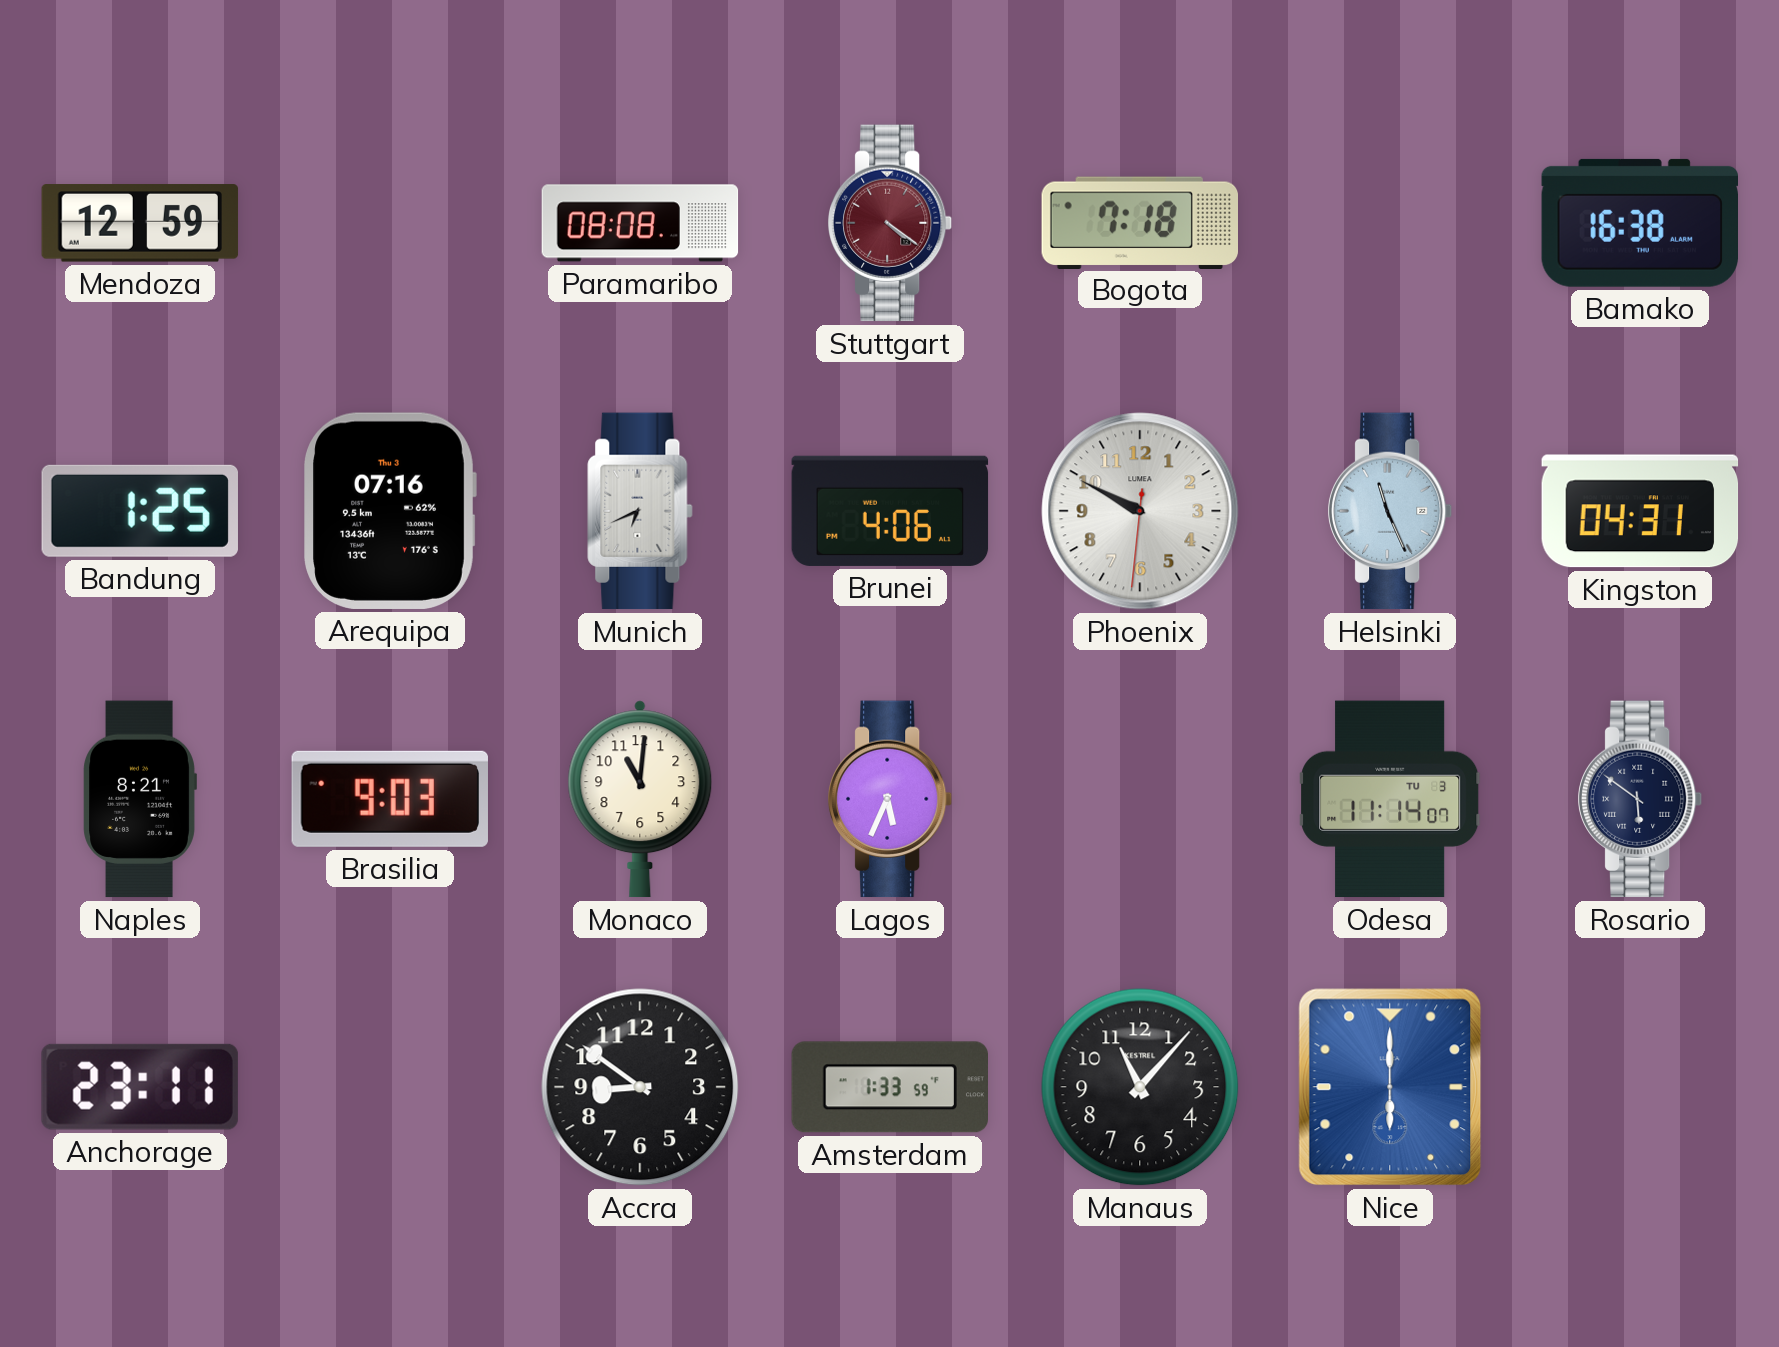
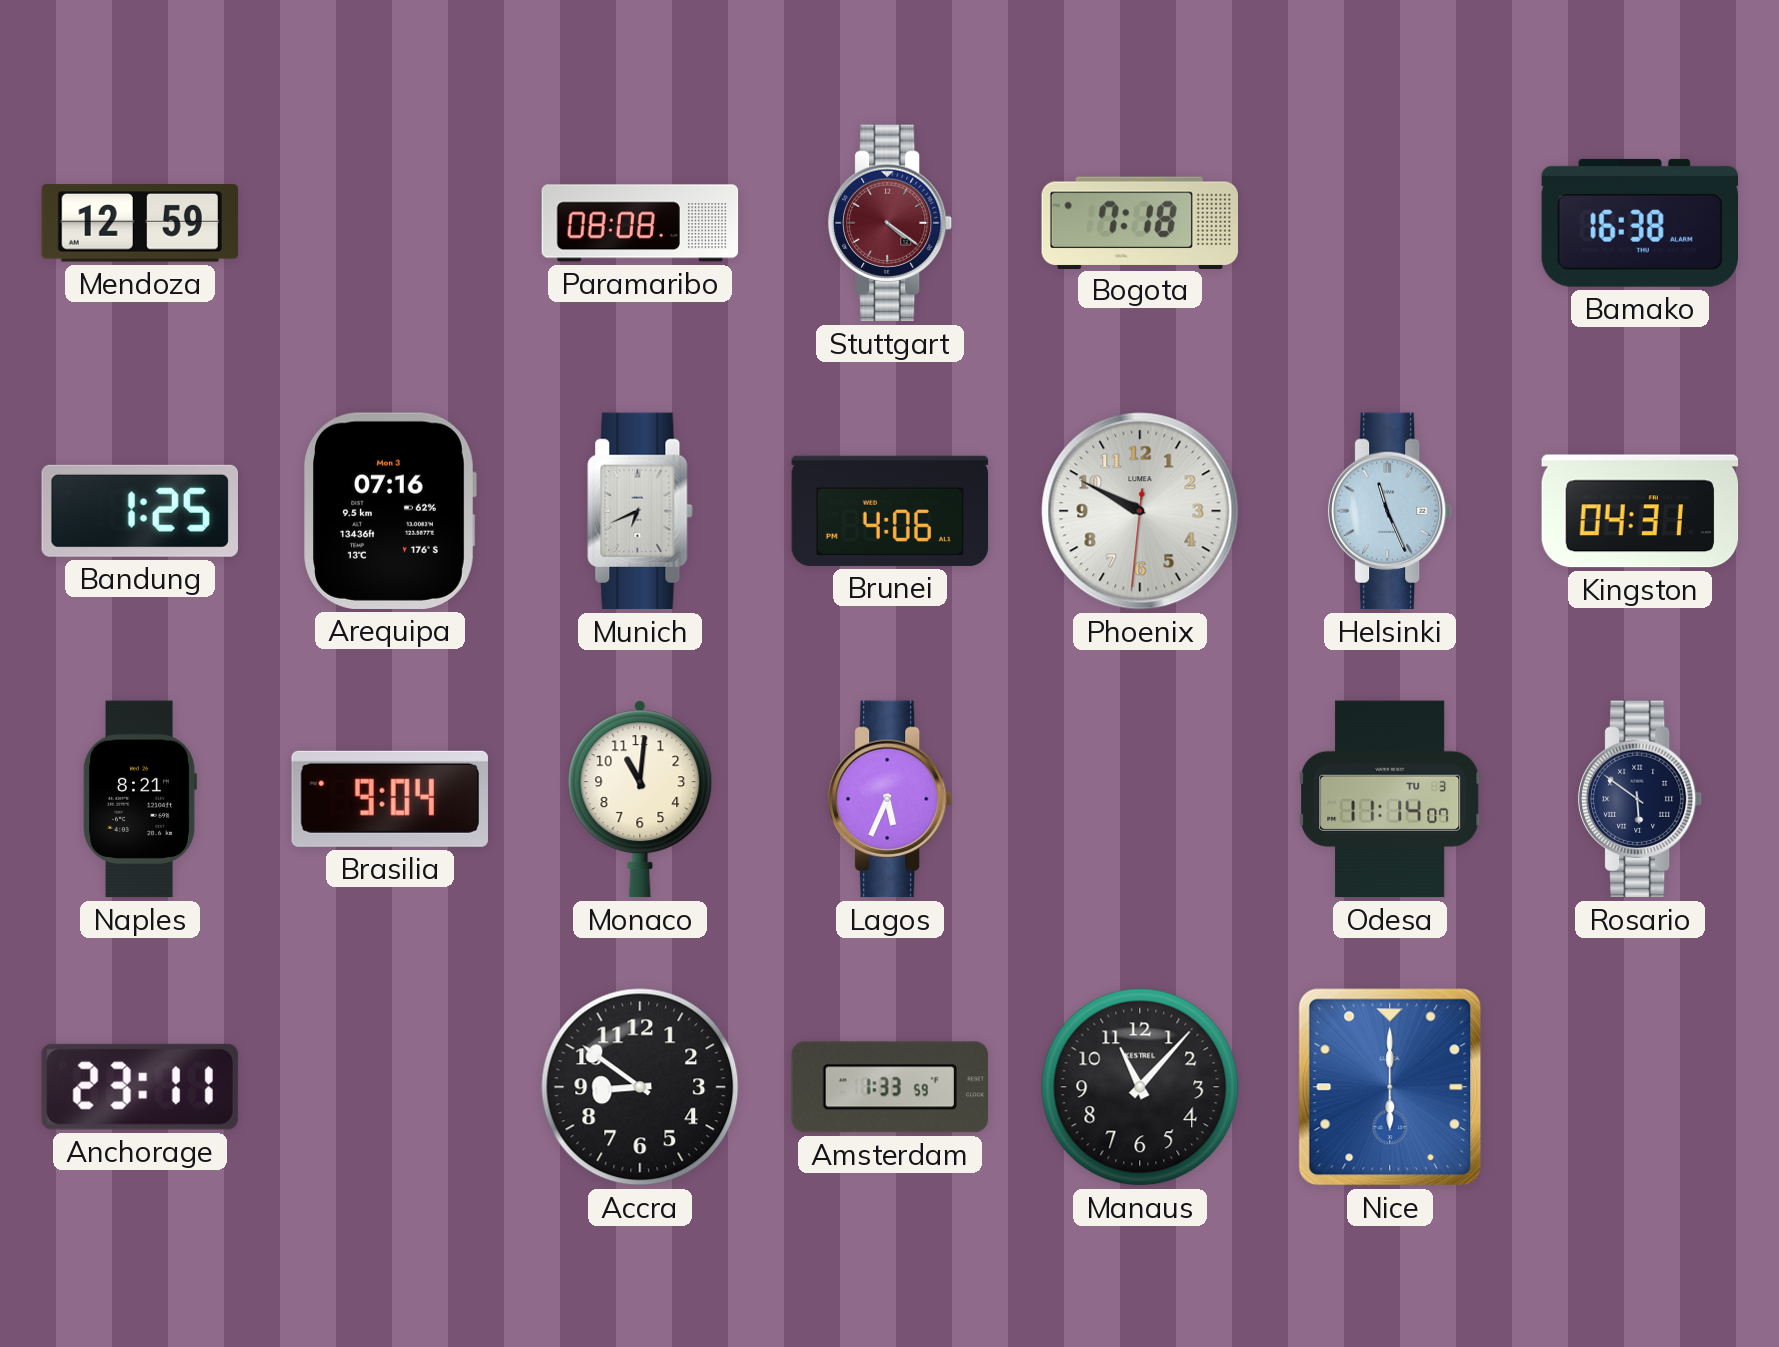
Arequipa date: Thu 3 -> Mon 3
Brasilia: 9:03 -> 9:04
